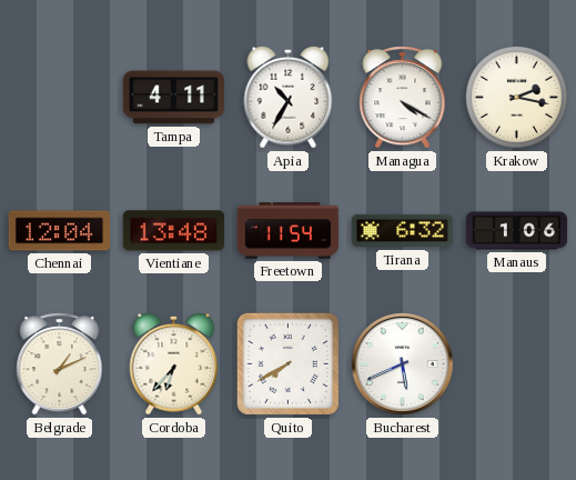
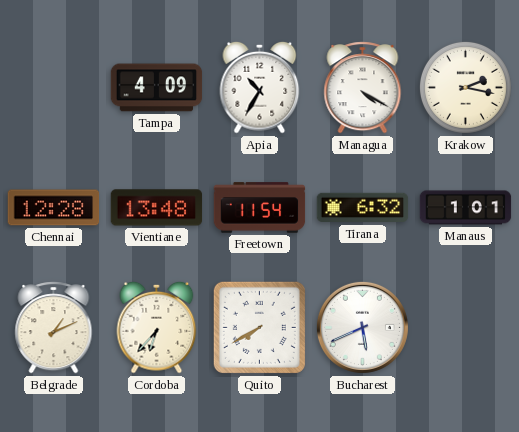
Tampa: 4:11 -> 4:09
Chennai: 12:04 -> 12:28
Manaus: 1:06 -> 1:01
